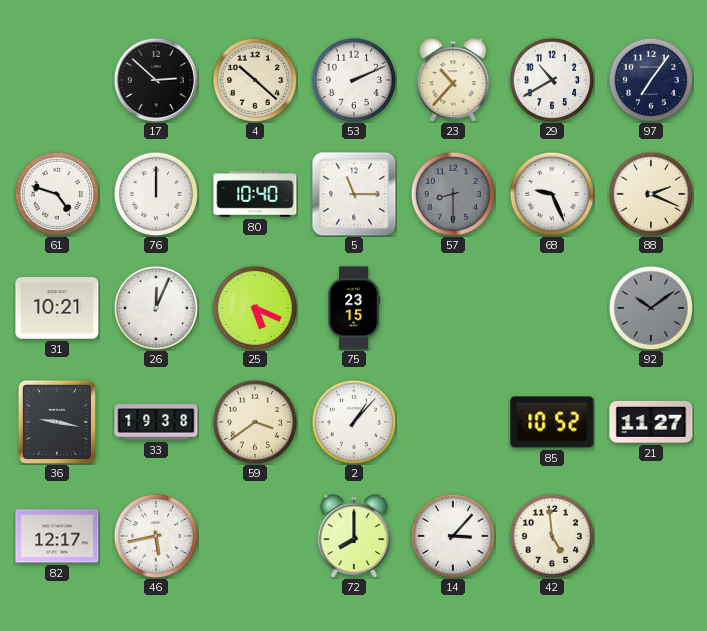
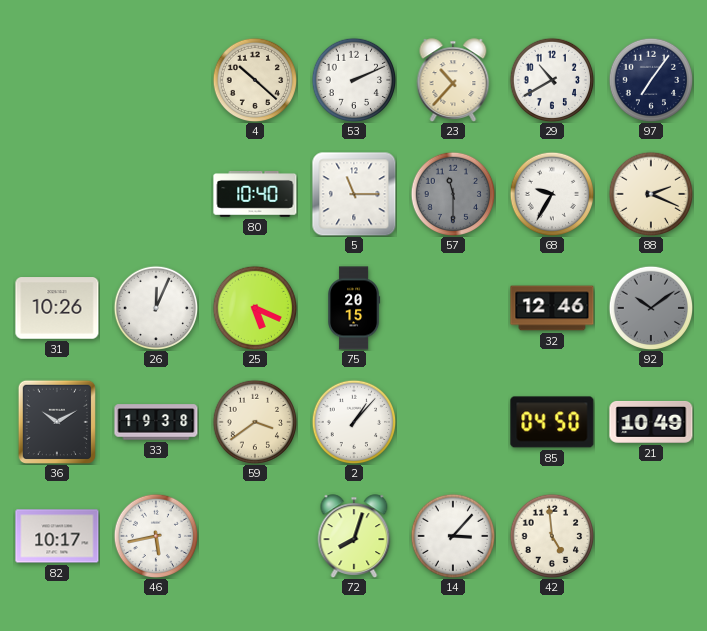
17: 2:52 -> none
61: 4:48 -> none
76: 12:00 -> none
57: 8:30 -> 11:30
68: 9:26 -> 9:35
31: 10:21 -> 10:26
75: 23:15 -> 20:15
32: none -> 12:46
36: 9:17 -> 10:10
85: 10:52 -> 04:50
21: 11:27 -> 10:49
82: 12:17 -> 10:17
72: 8:00 -> 8:03
